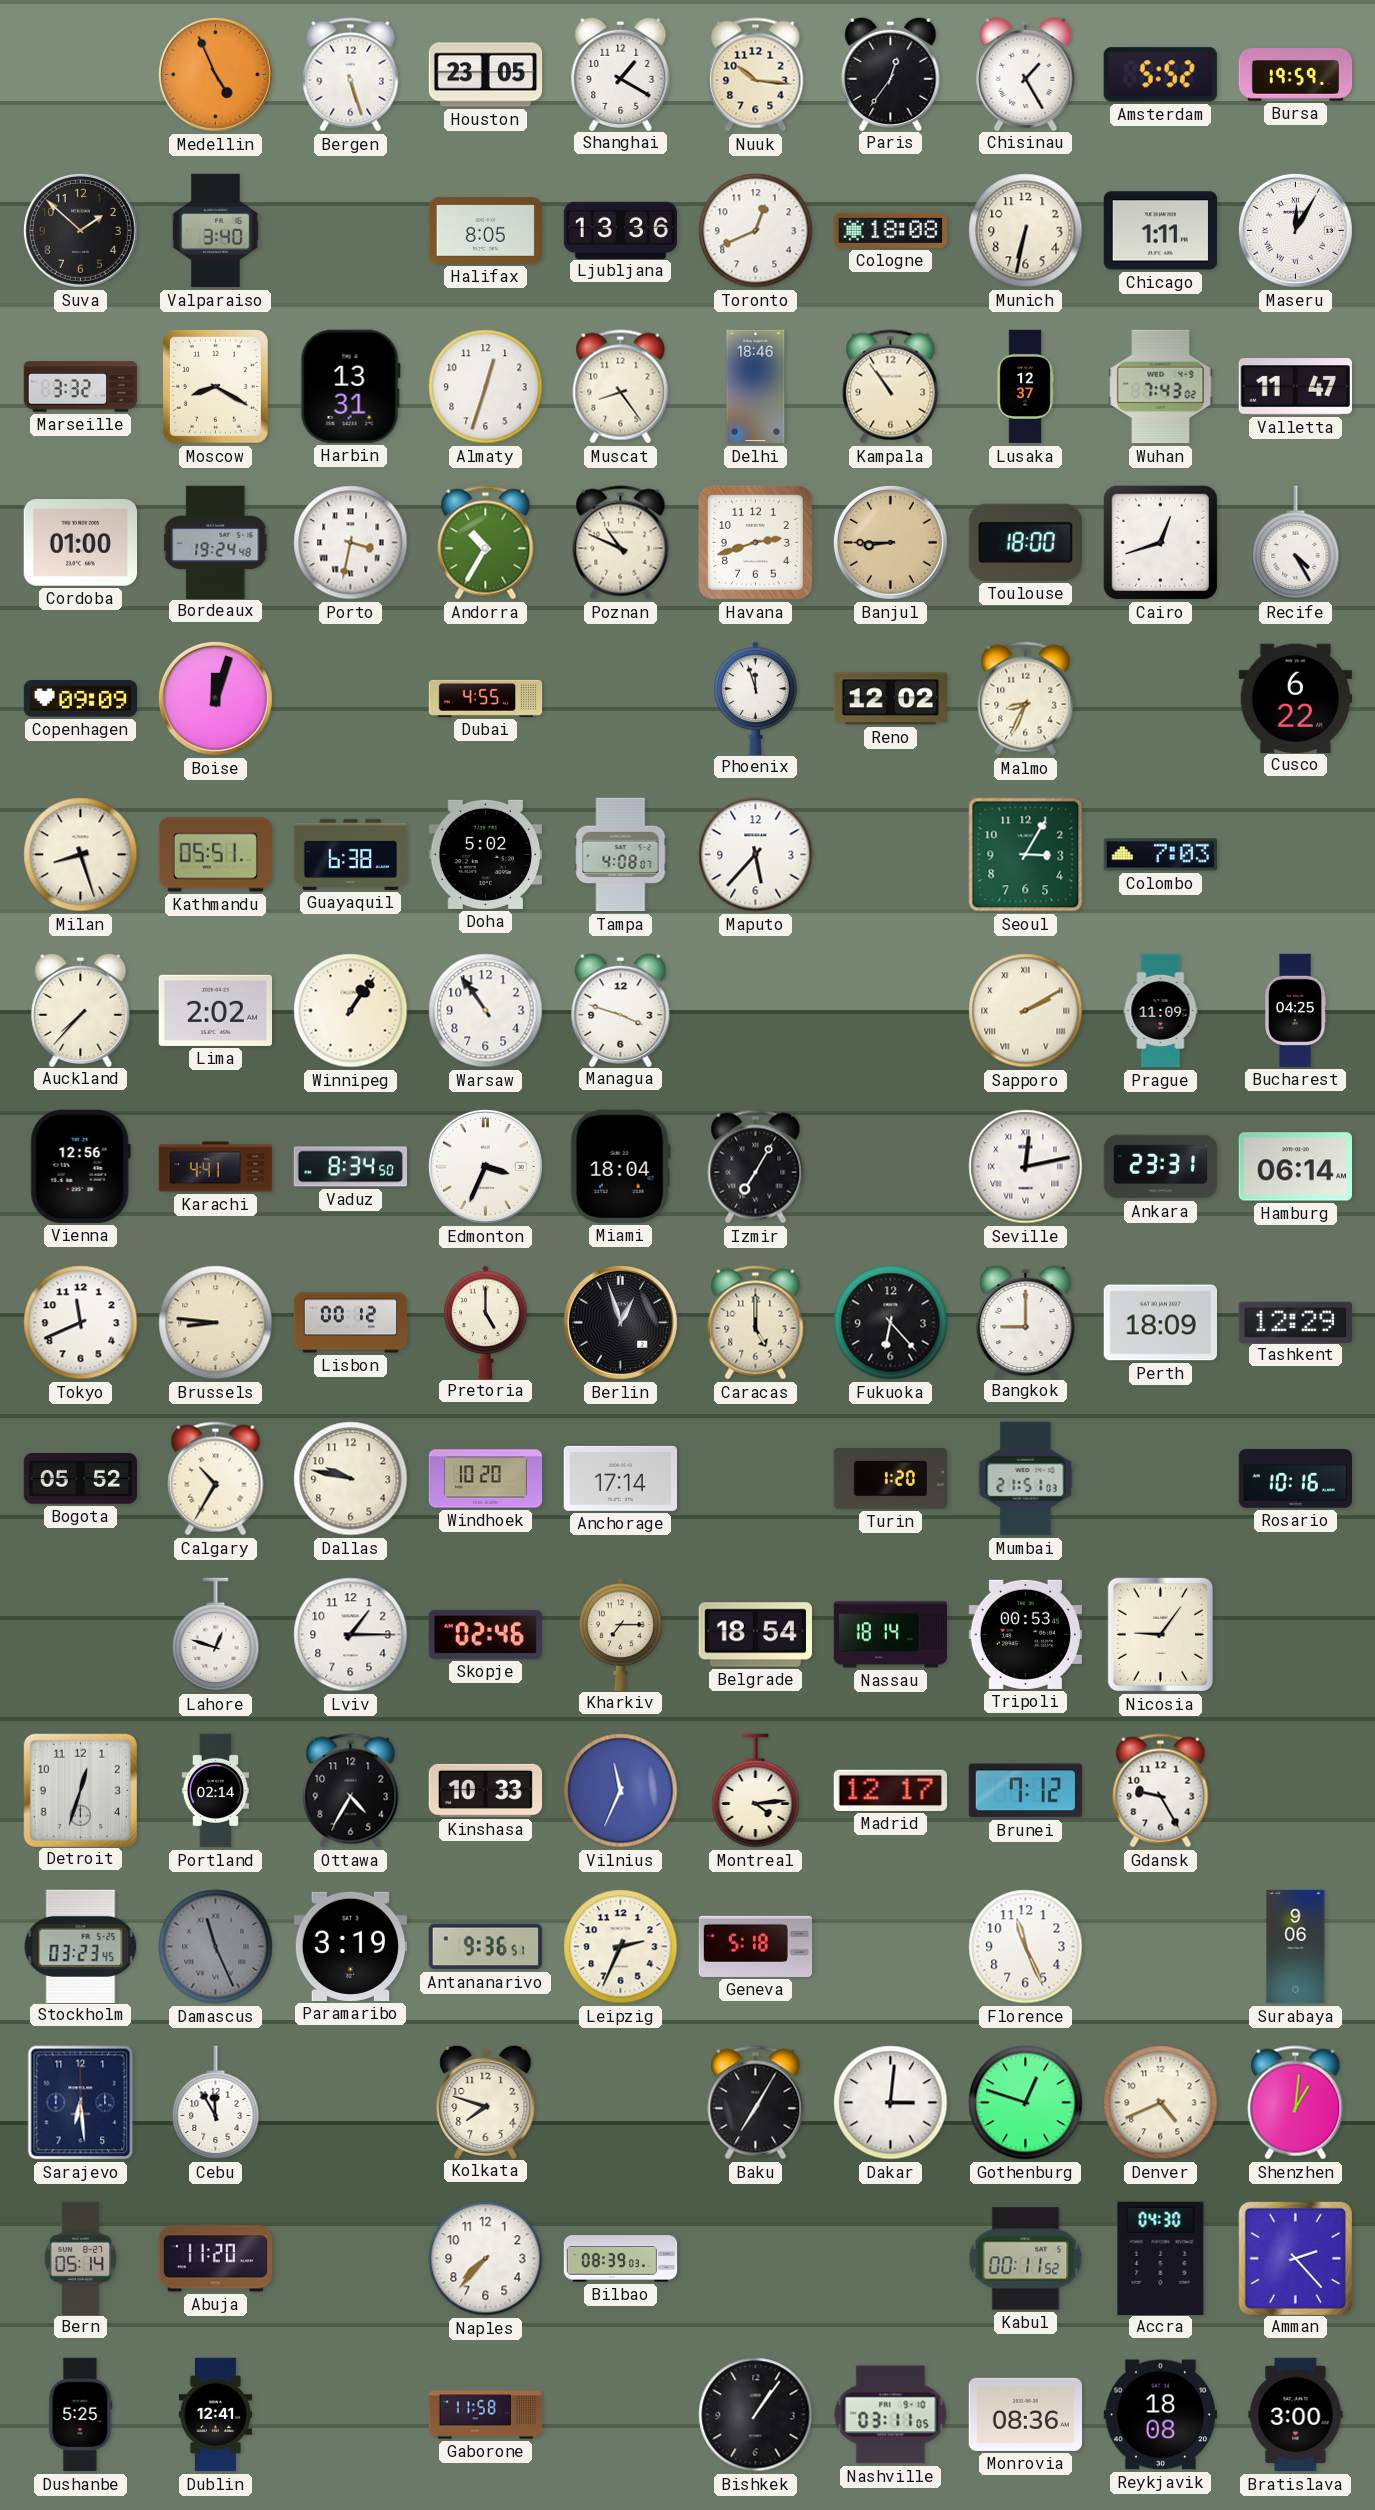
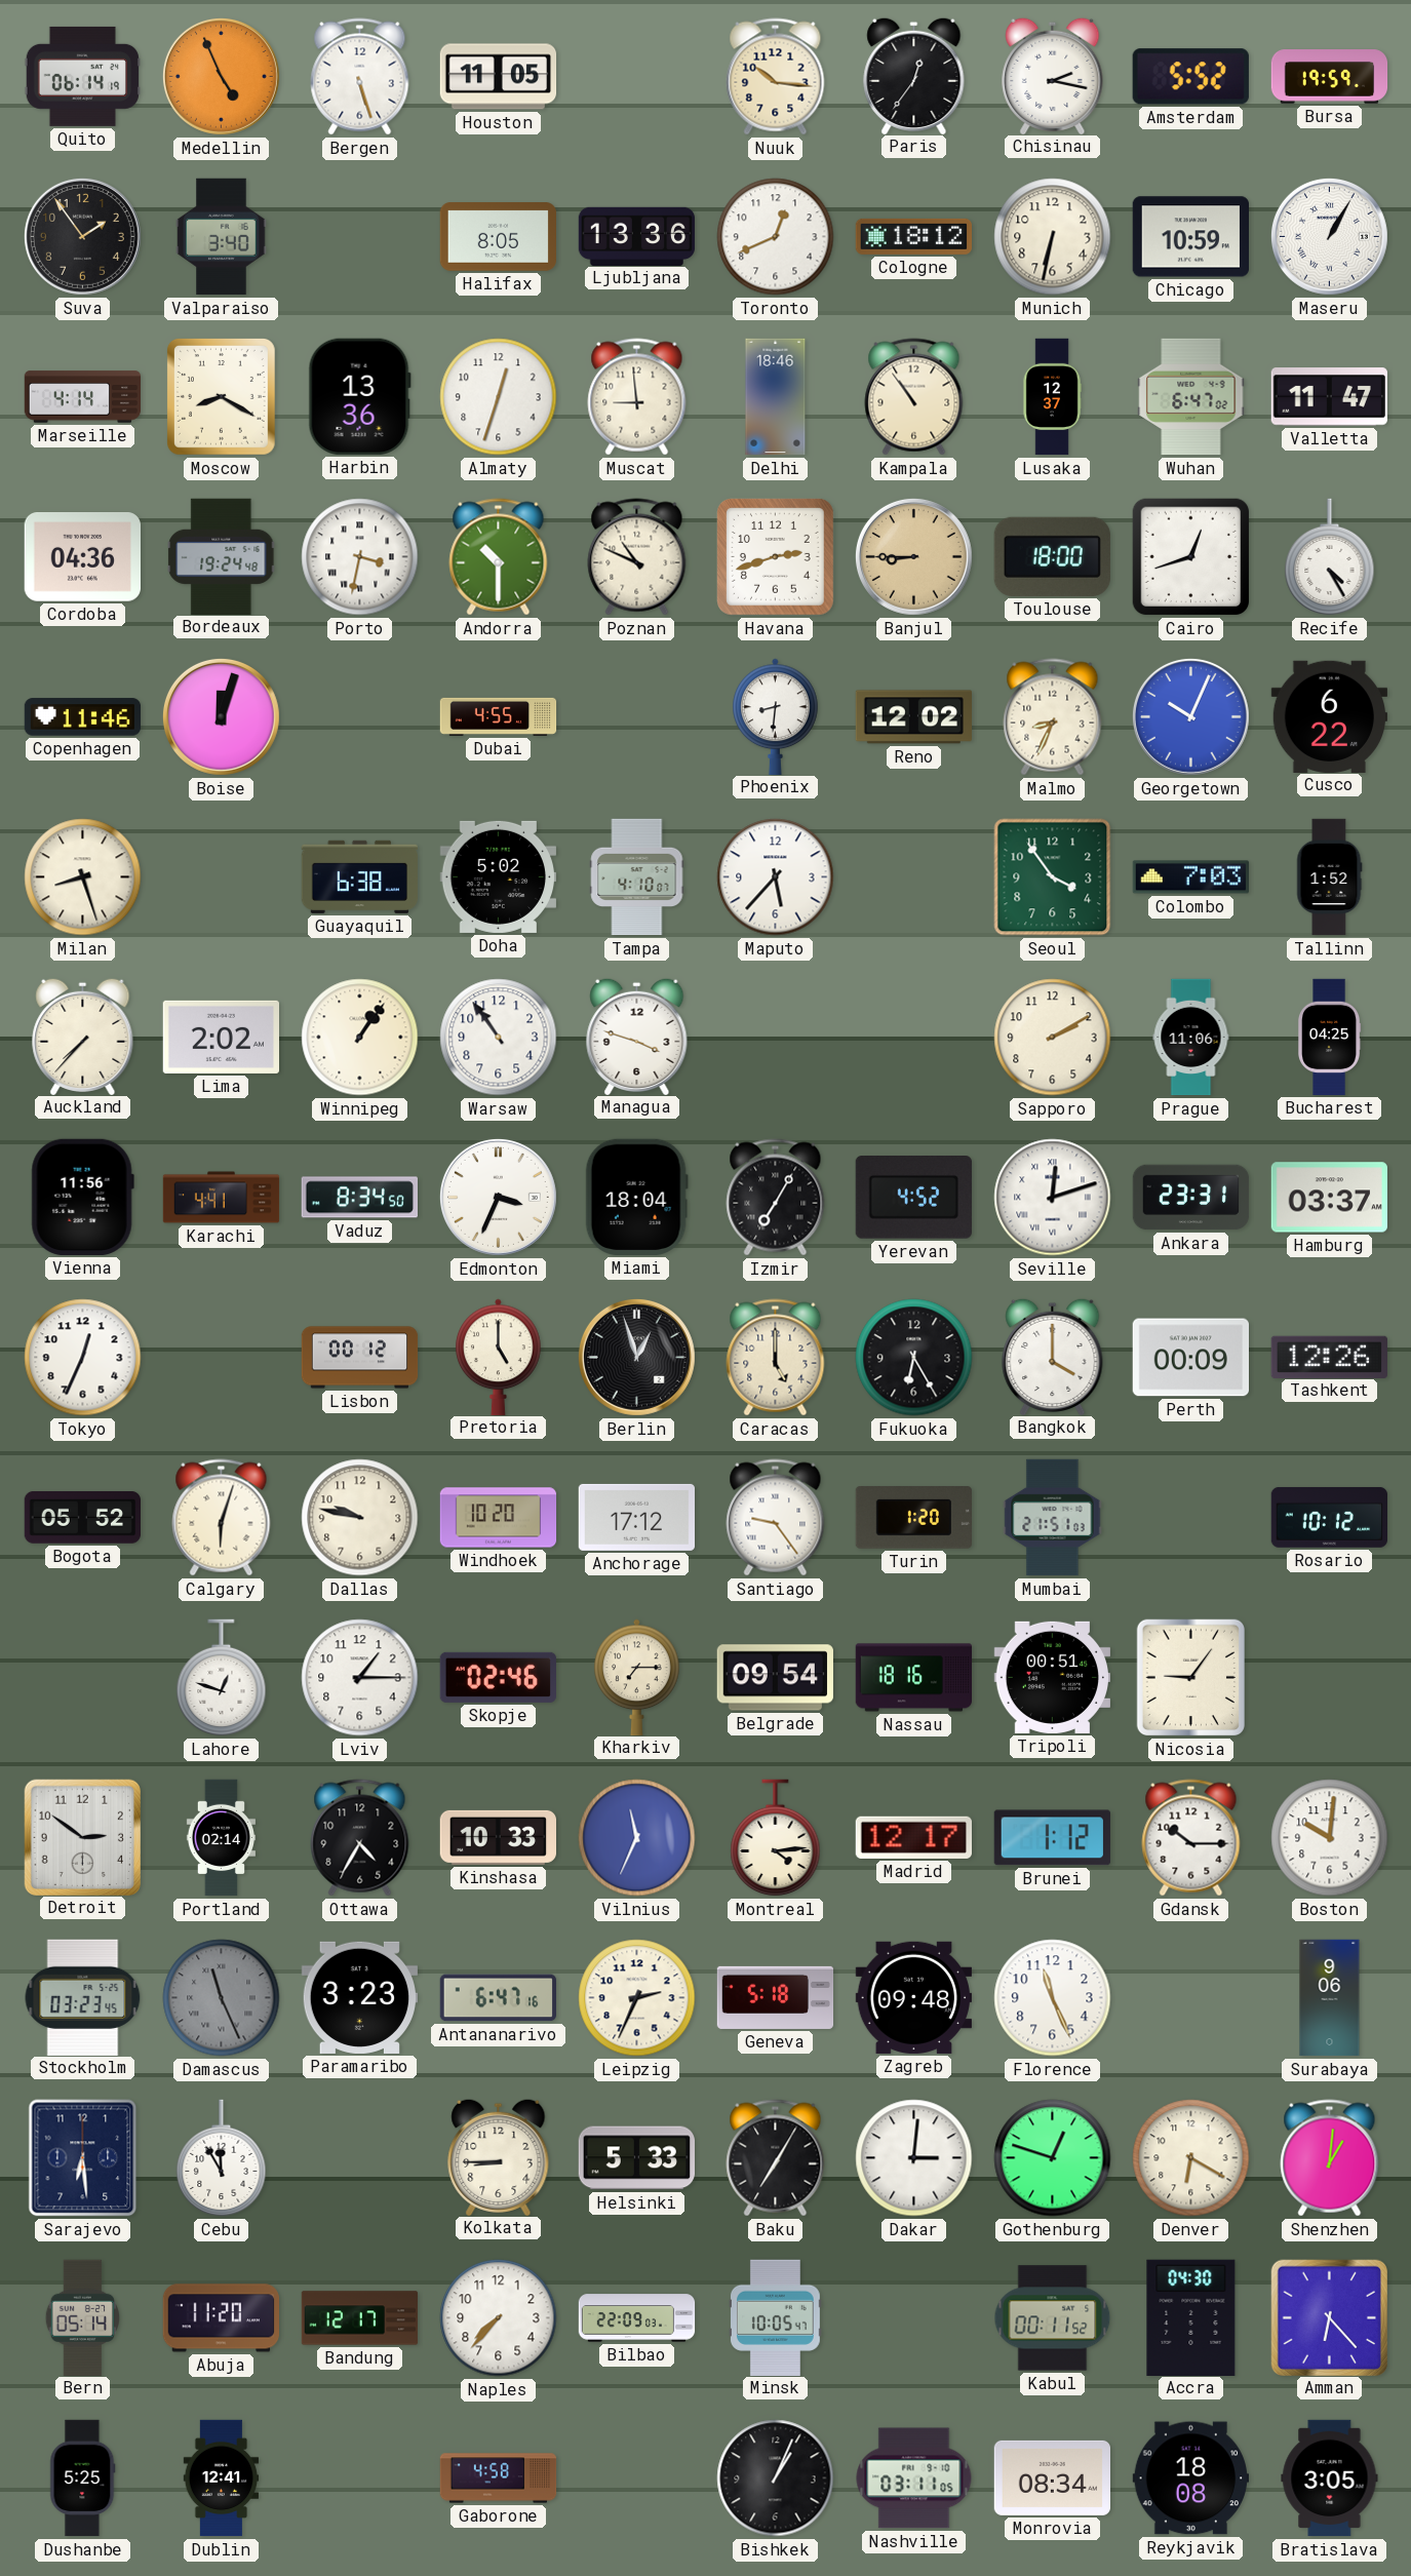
Quito: none -> 06:14
Houston: 23:05 -> 11:05
Shanghai: 1:20 -> none
Chisinau: 1:25 -> 2:17
Suva: 1:52 -> 1:54
Cologne: 18:08 -> 18:12
Chicago: 1:11 -> 10:59
Maseru: 12:05 -> 1:05
Marseille: 3:32 -> 4:14
Harbin: 13:31 -> 13:36
Muscat: 8:24 -> 8:59
Wuhan: 7:43 -> 6:47
Cordoba: 01:00 -> 04:36
Andorra: 10:35 -> 10:30
Copenhagen: 09:09 -> 11:46
Phoenix: 11:57 -> 8:31
Georgetown: none -> 10:04
Kathmandu: 05:51 -> none
Tampa: 4:08 -> 4:10
Seoul: 3:05 -> 3:54
Tallinn: none -> 1:52
Sapporo numerals: Roman -> Arabic
Prague: 11:09 -> 11:06
Vienna: 12:56 -> 11:56
Yerevan: none -> 4:52
Seville: 12:13 -> 12:12
Hamburg: 06:14 -> 03:37
Tokyo: 11:41 -> 12:34
Brussels: 8:46 -> none
Fukuoka: 6:23 -> 6:25
Bangkok: 9:00 -> 4:00
Perth: 18:09 -> 00:09
Tashkent: 12:29 -> 12:26
Calgary: 10:35 -> 6:03
Anchorage: 17:14 -> 17:12
Santiago: none -> 9:24
Rosario: 10:16 -> 10:12
Belgrade: 18:54 -> 09:54
Nassau: 18:14 -> 18:16
Tripoli: 00:53 -> 00:51
Detroit: 12:33 -> 2:51
Brunei: 7:12 -> 1:12
Gdansk: 9:25 -> 10:15
Boston: none -> 10:01
Paramaribo: 3:19 -> 3:23
Antananarivo: 9:36 -> 6:47
Zagreb: none -> 09:48
Kolkata: 7:48 -> 8:45
Helsinki: none -> 5:33
Denver: 4:41 -> 6:20
Bandung: none -> 12:17
Bilbao: 08:39 -> 22:09
Minsk: none -> 10:05
Amman: 2:23 -> 6:23
Gaborone: 11:58 -> 4:58
Bishkek: 1:06 -> 1:04
Monrovia: 08:36 -> 08:34
Bratislava: 3:00 -> 3:05
